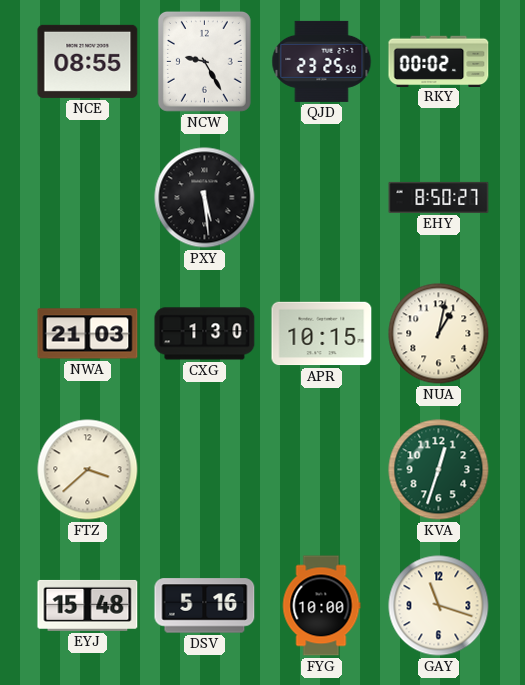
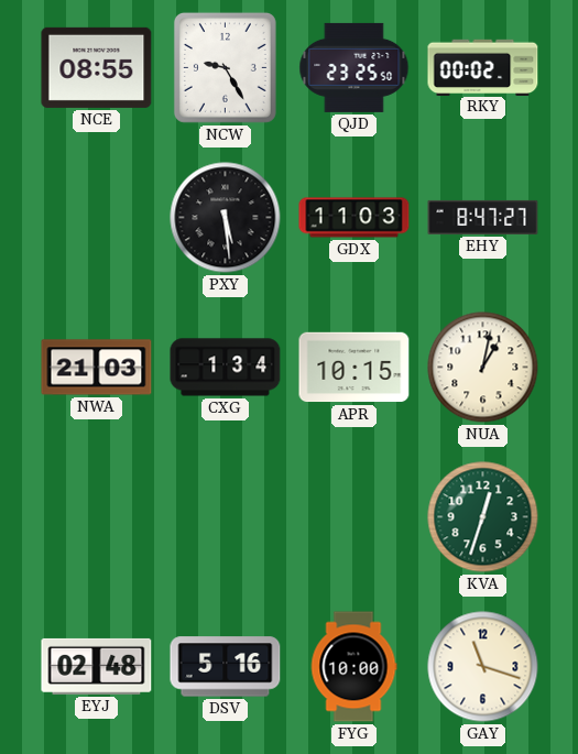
GDX: none -> 11:03
EHY: 8:50 -> 8:47
CXG: 1:30 -> 1:34
FTZ: 3:38 -> none
EYJ: 15:48 -> 02:48
